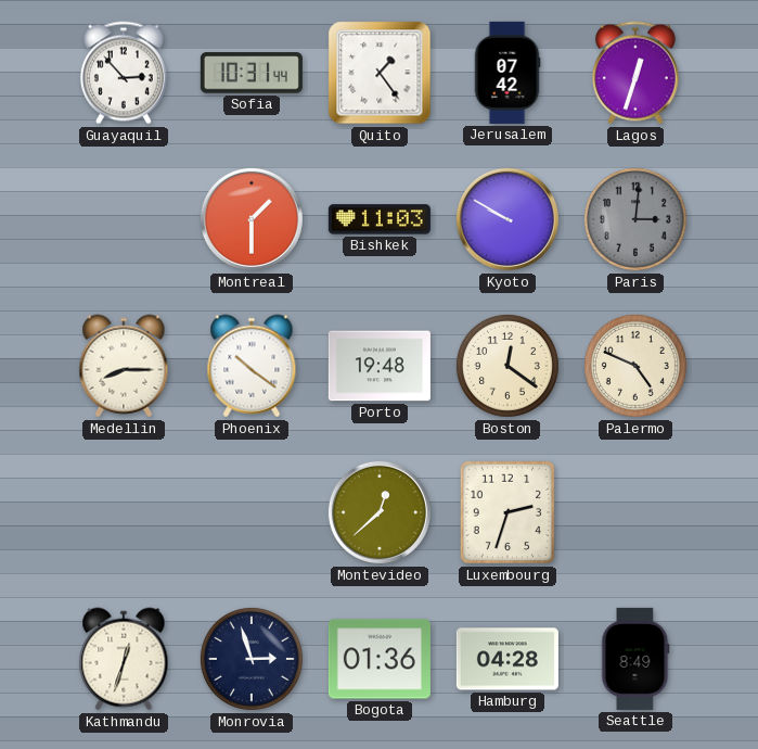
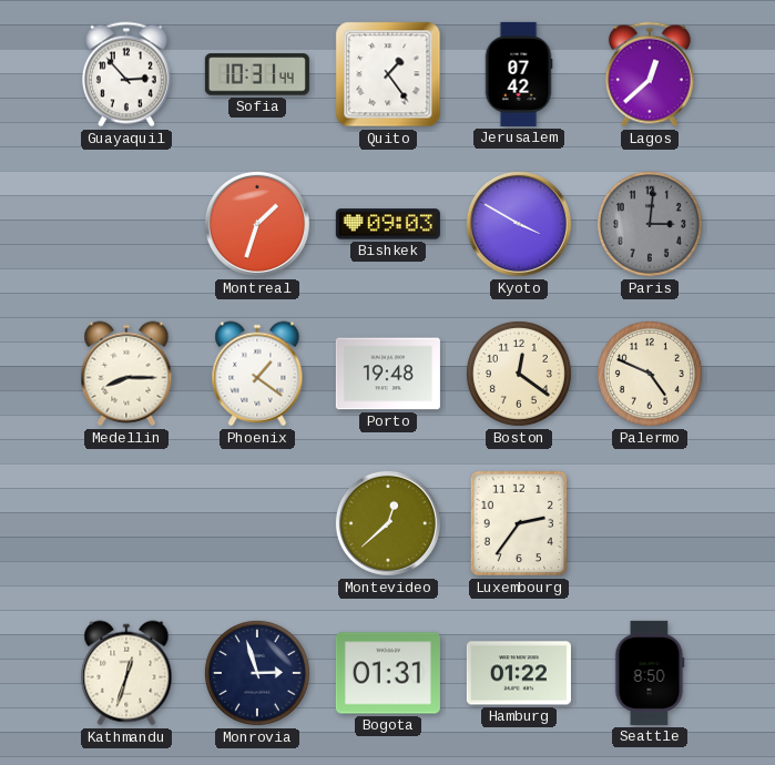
Lagos: 12:33 -> 12:38
Montreal: 1:30 -> 1:33
Bishkek: 11:03 -> 09:03
Kyoto: 9:50 -> 3:50
Phoenix: 10:21 -> 1:21
Luxembourg: 2:33 -> 2:36
Bogota: 01:36 -> 01:31
Hamburg: 04:28 -> 01:22
Seattle: 8:49 -> 8:50
